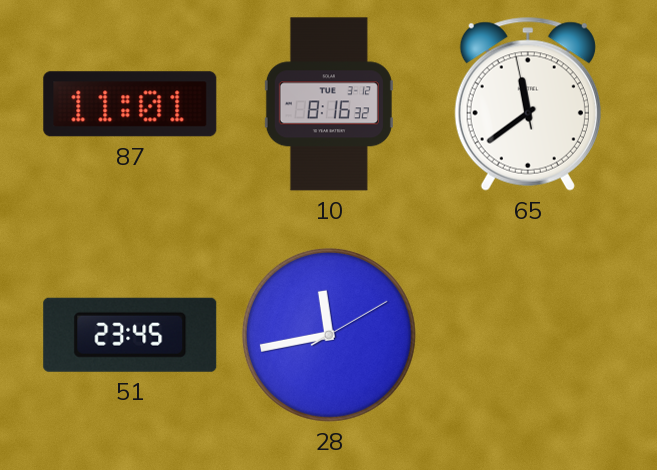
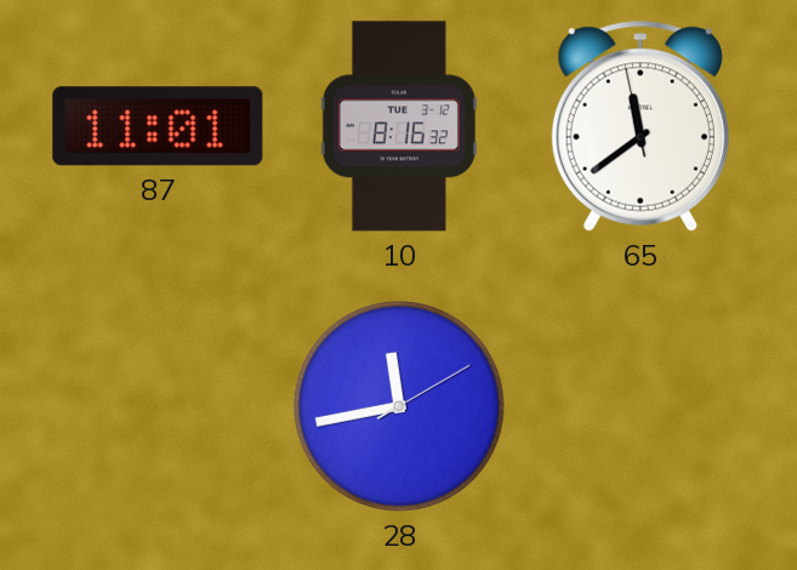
51: 23:45 -> none
